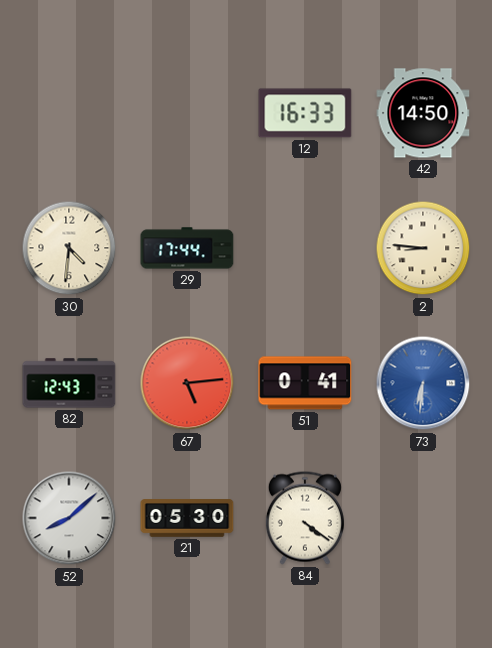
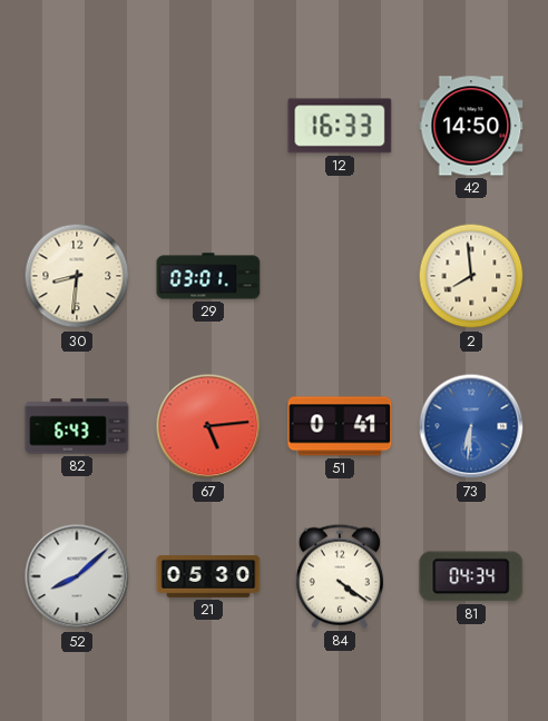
30: 4:31 -> 8:31
29: 17:44 -> 03:01
2: 8:46 -> 7:59
82: 12:43 -> 6:43
81: none -> 04:34
